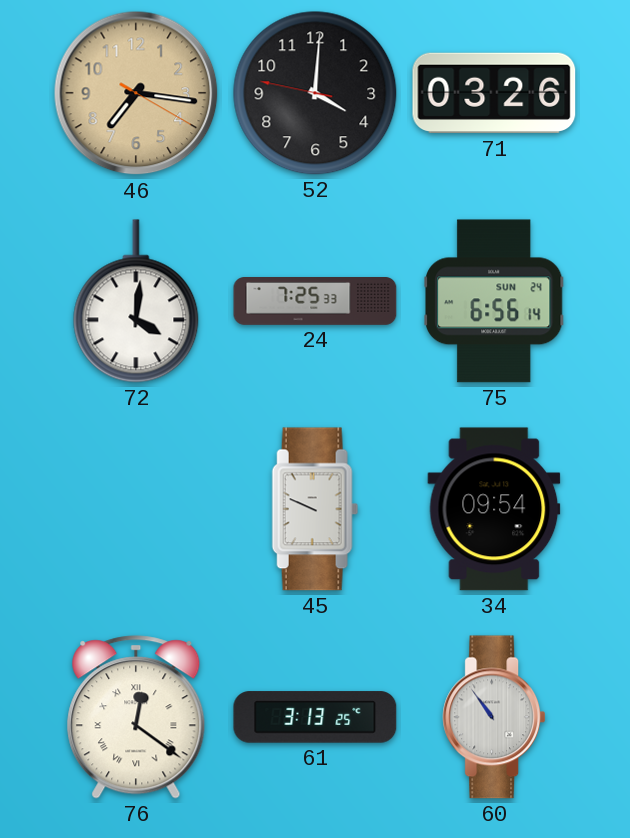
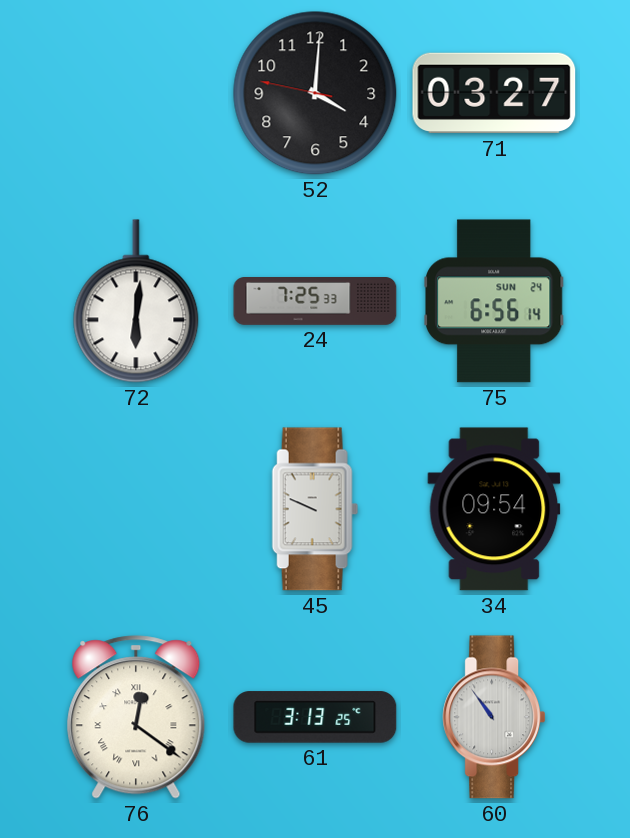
46: 7:16 -> none
71: 03:26 -> 03:27
72: 4:01 -> 6:01
